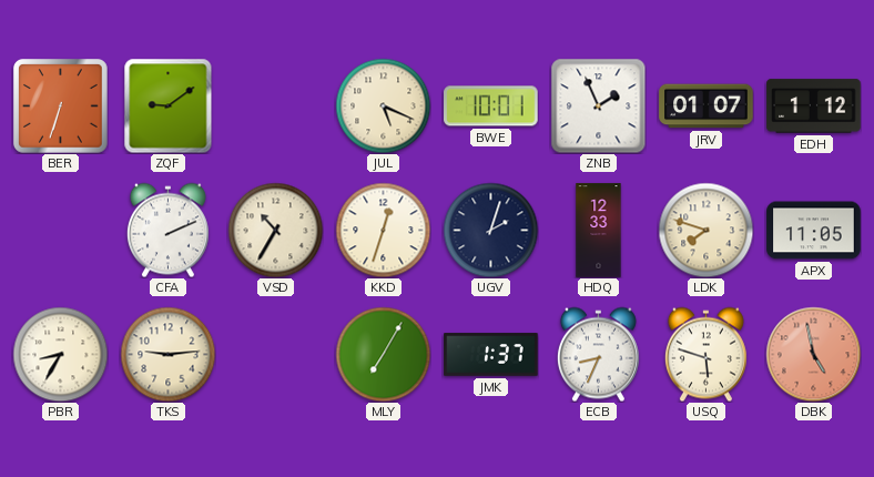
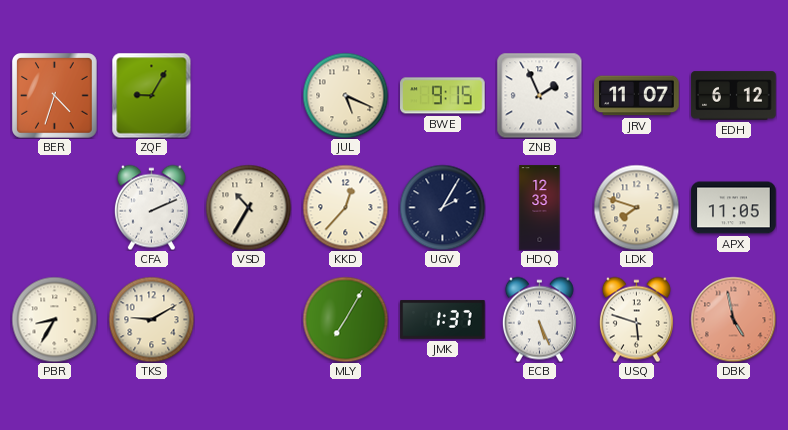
BER: 6:33 -> 4:33
ZQF: 9:09 -> 9:05
BWE: 10:01 -> 9:15
JRV: 01:07 -> 11:07
EDH: 1:12 -> 6:12
KKD: 12:33 -> 12:37
UGV: 2:03 -> 2:05
TKS: 9:14 -> 9:10
ECB: 8:34 -> 5:26
